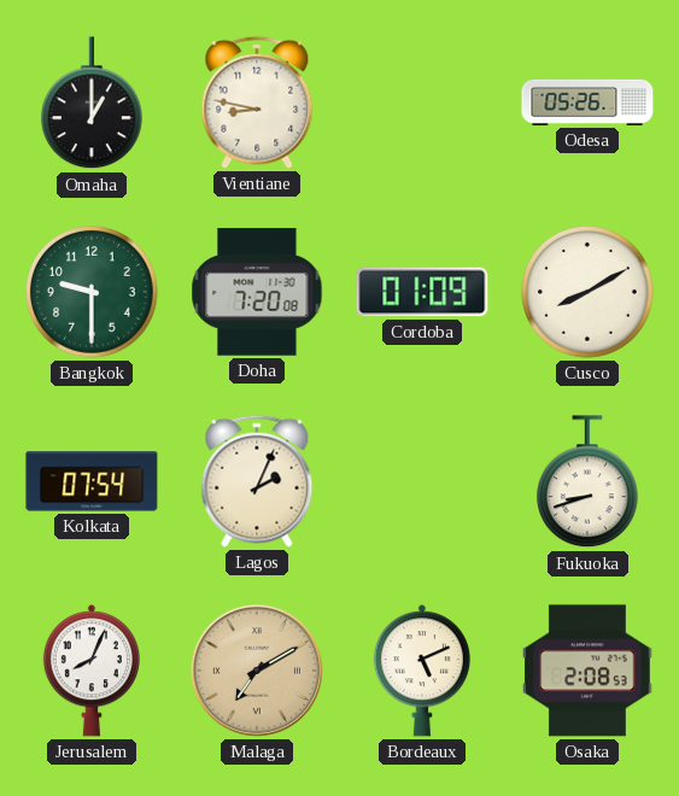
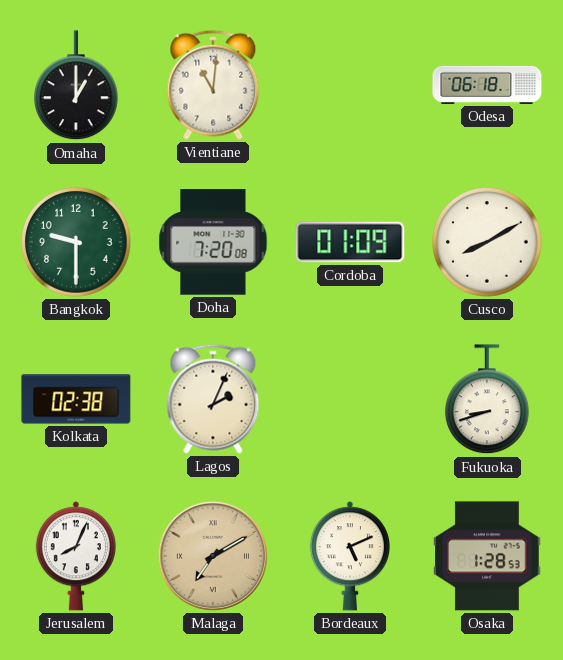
Vientiane: 8:47 -> 11:01
Odesa: 05:26 -> 06:18
Kolkata: 07:54 -> 02:38
Osaka: 2:08 -> 1:28
